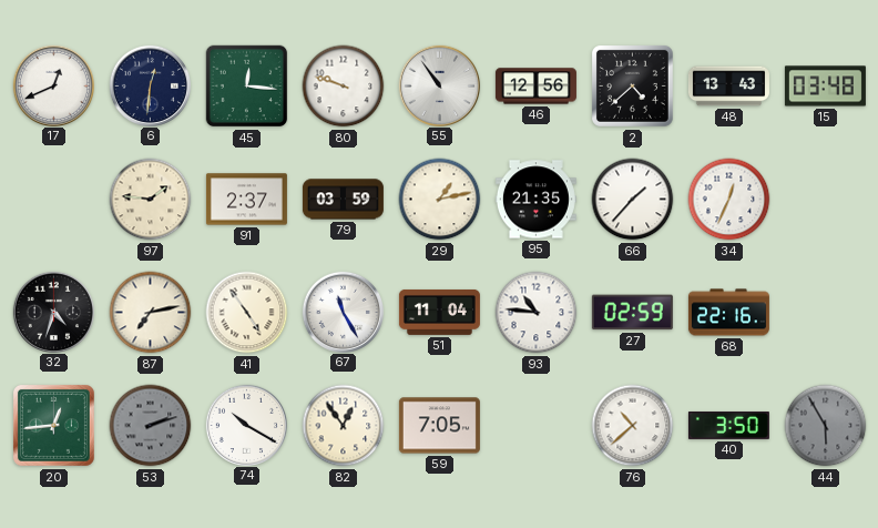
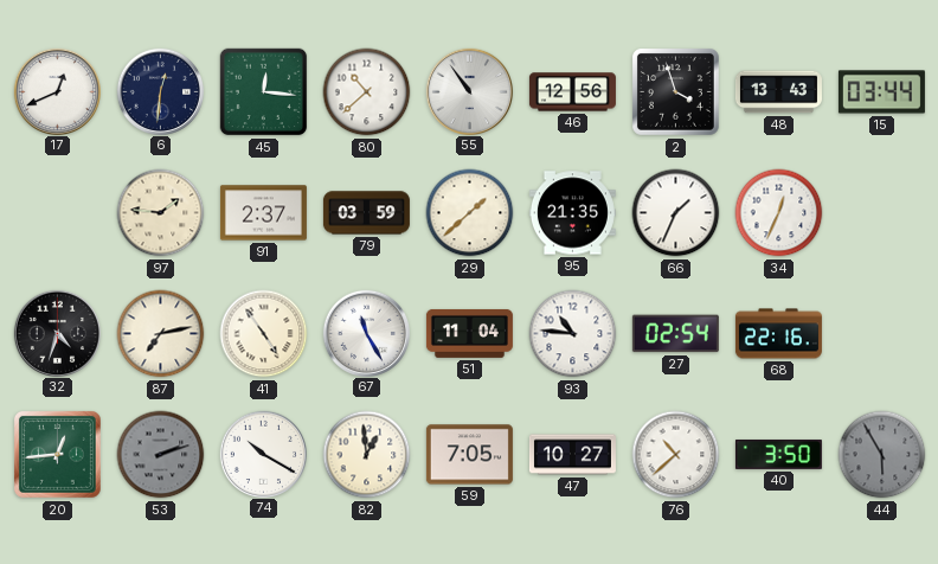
80: 9:48 -> 10:38
2: 4:38 -> 3:57
15: 03:48 -> 03:44
29: 1:13 -> 1:38
66: 1:37 -> 1:34
27: 02:59 -> 02:54
82: 12:54 -> 12:59
47: none -> 10:27
